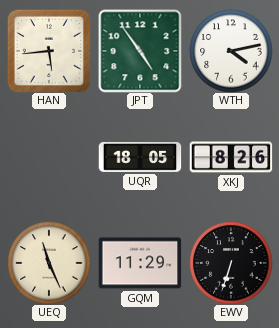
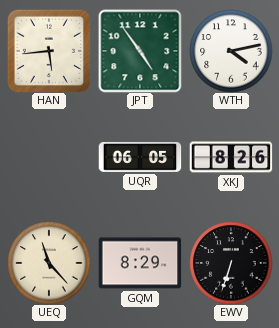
UQR: 18:05 -> 06:05
UEQ: 11:26 -> 11:23
GQM: 11:29 -> 8:29
